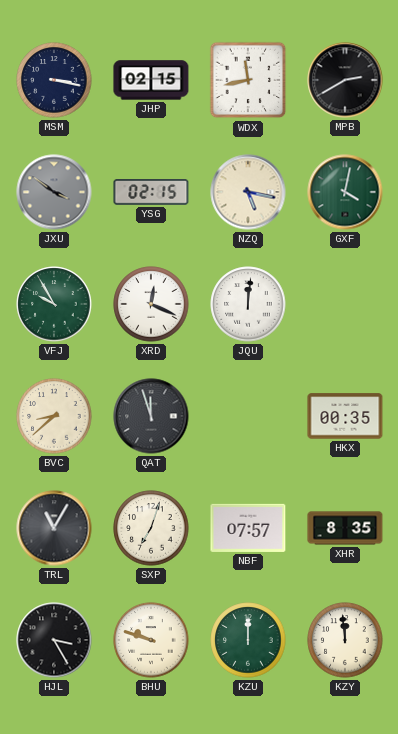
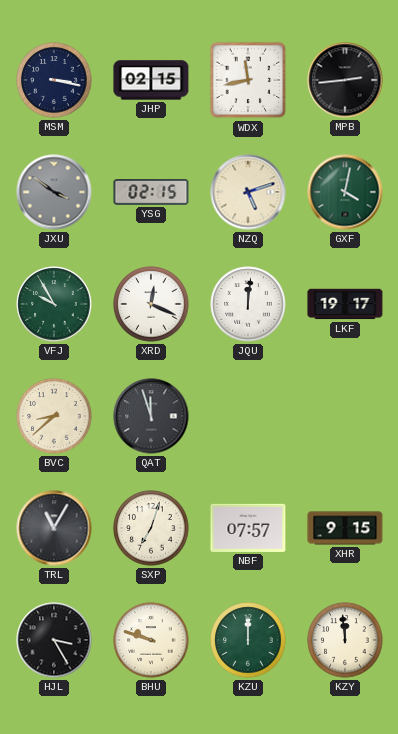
MPB: 2:40 -> 2:44
NZQ: 5:17 -> 5:12
LKF: none -> 19:17
HKX: 00:35 -> none
XHR: 8:35 -> 9:15
